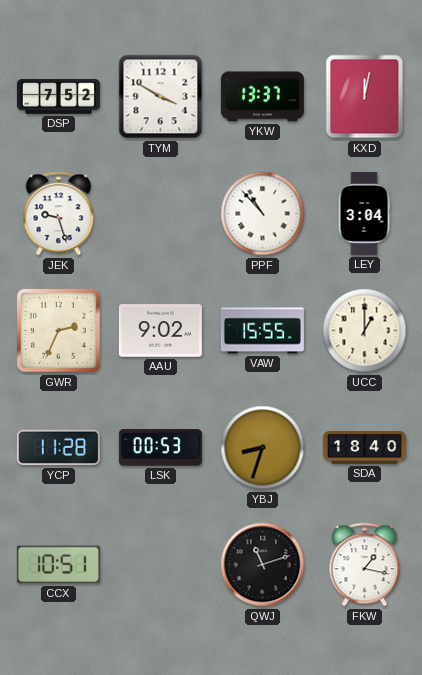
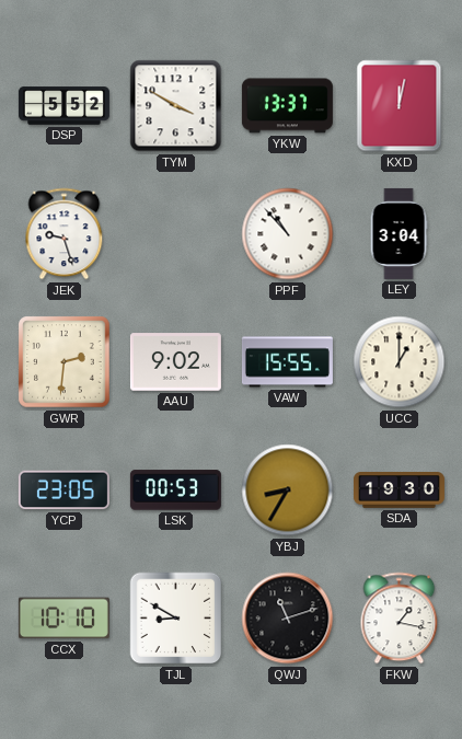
DSP: 7:52 -> 5:52
GWR: 2:34 -> 2:31
YCP: 11:28 -> 23:05
YBJ: 8:33 -> 8:35
SDA: 18:40 -> 19:30
CCX: 10:51 -> 10:10
TJL: none -> 8:50
